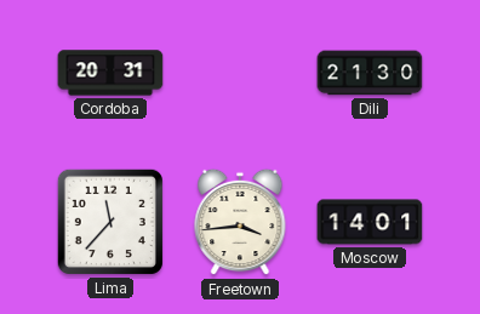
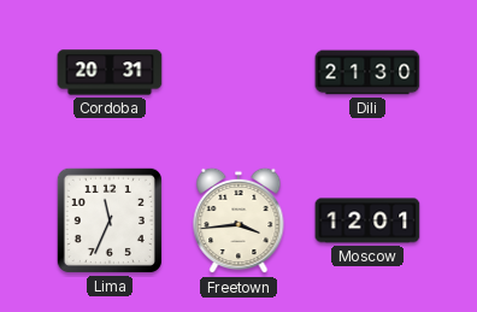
Lima: 11:37 -> 11:34
Moscow: 14:01 -> 12:01
